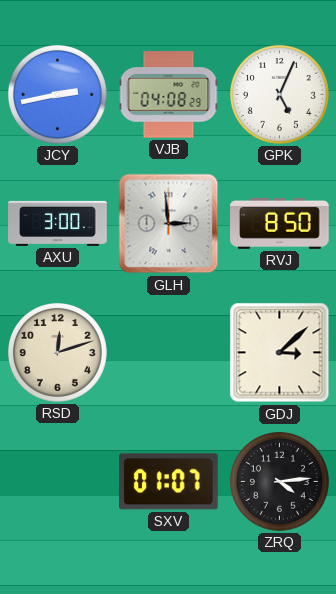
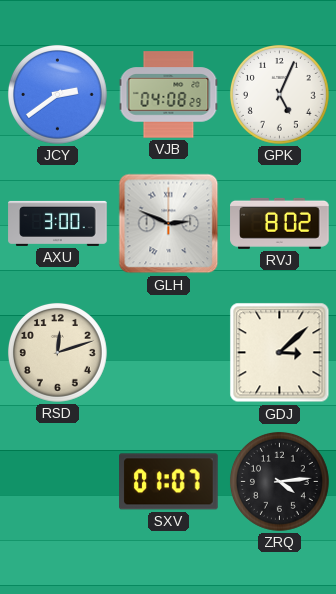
JCY: 2:43 -> 2:39
GLH: 2:59 -> 2:49
RVJ: 8:50 -> 8:02
